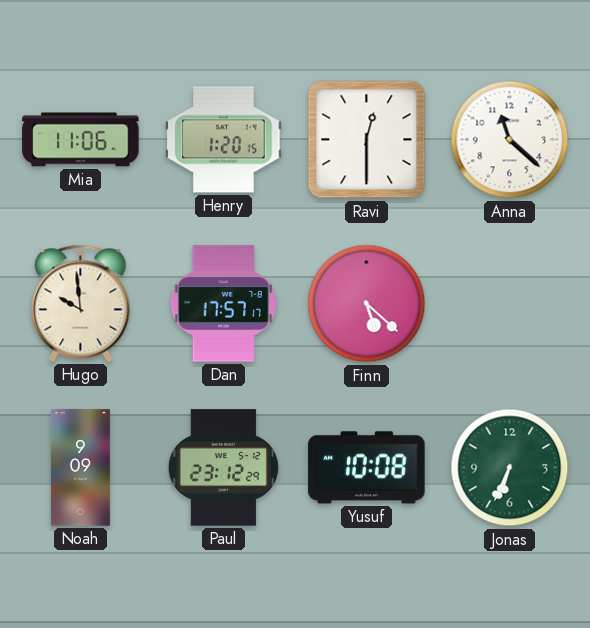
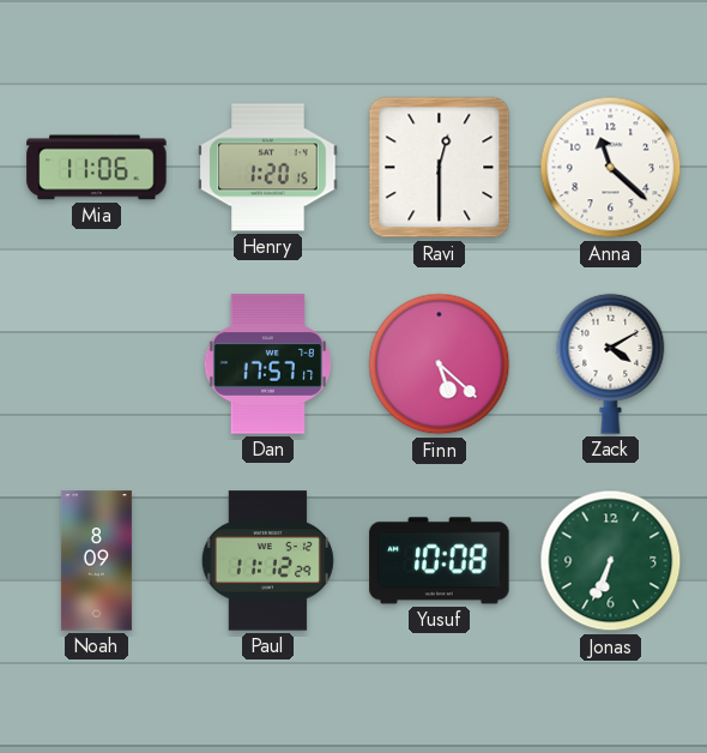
Hugo: 9:59 -> none
Zack: none -> 4:10
Noah: 9:09 -> 8:09
Paul: 23:12 -> 11:12
